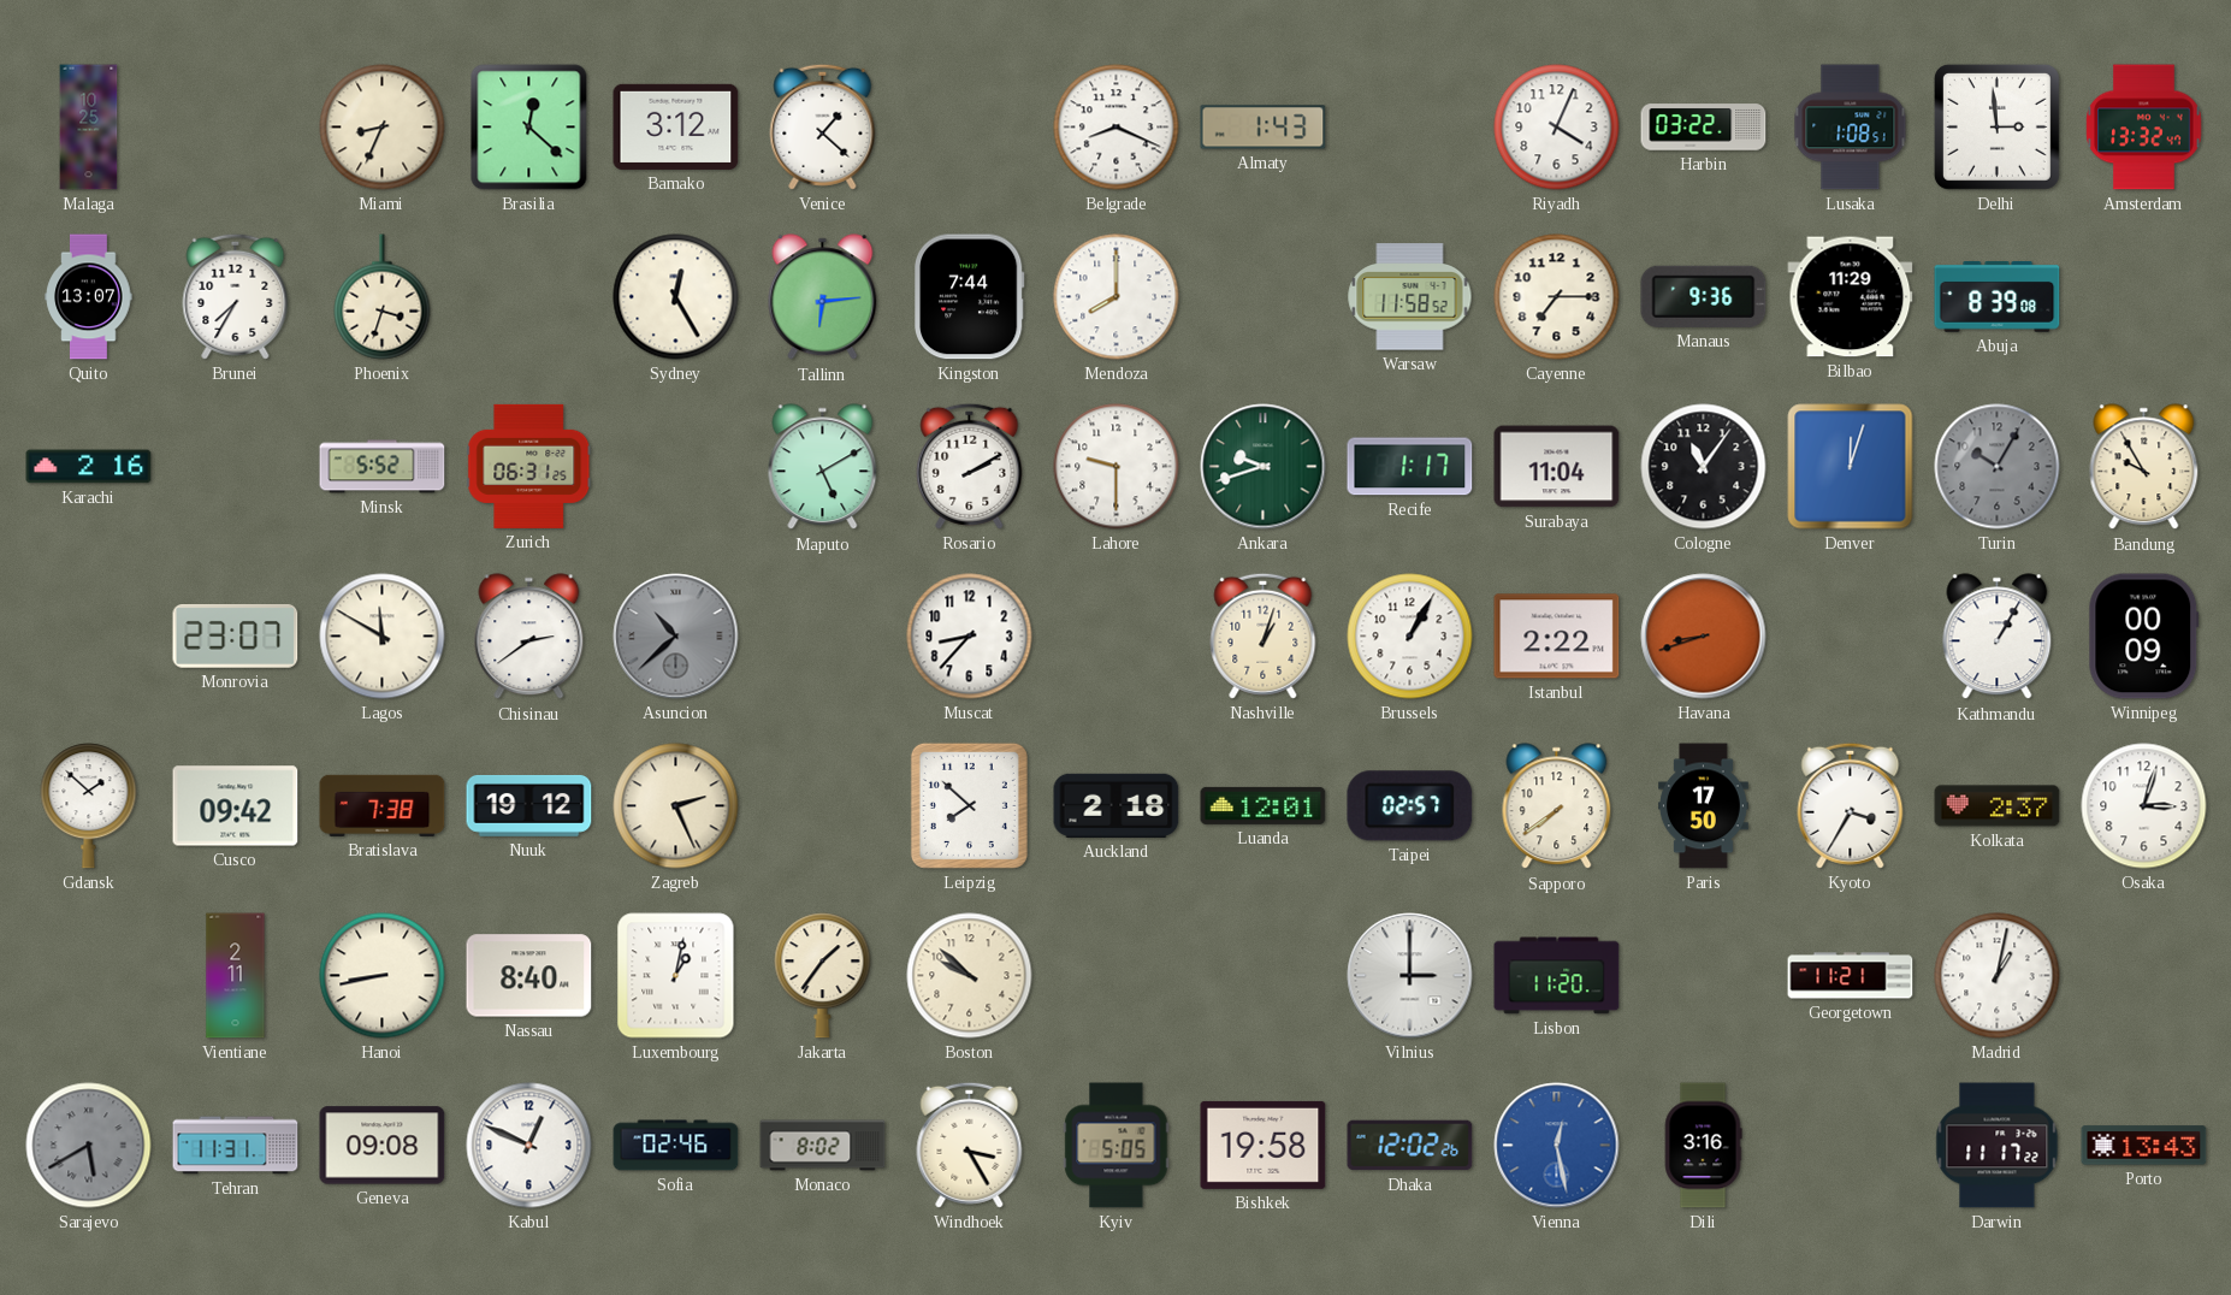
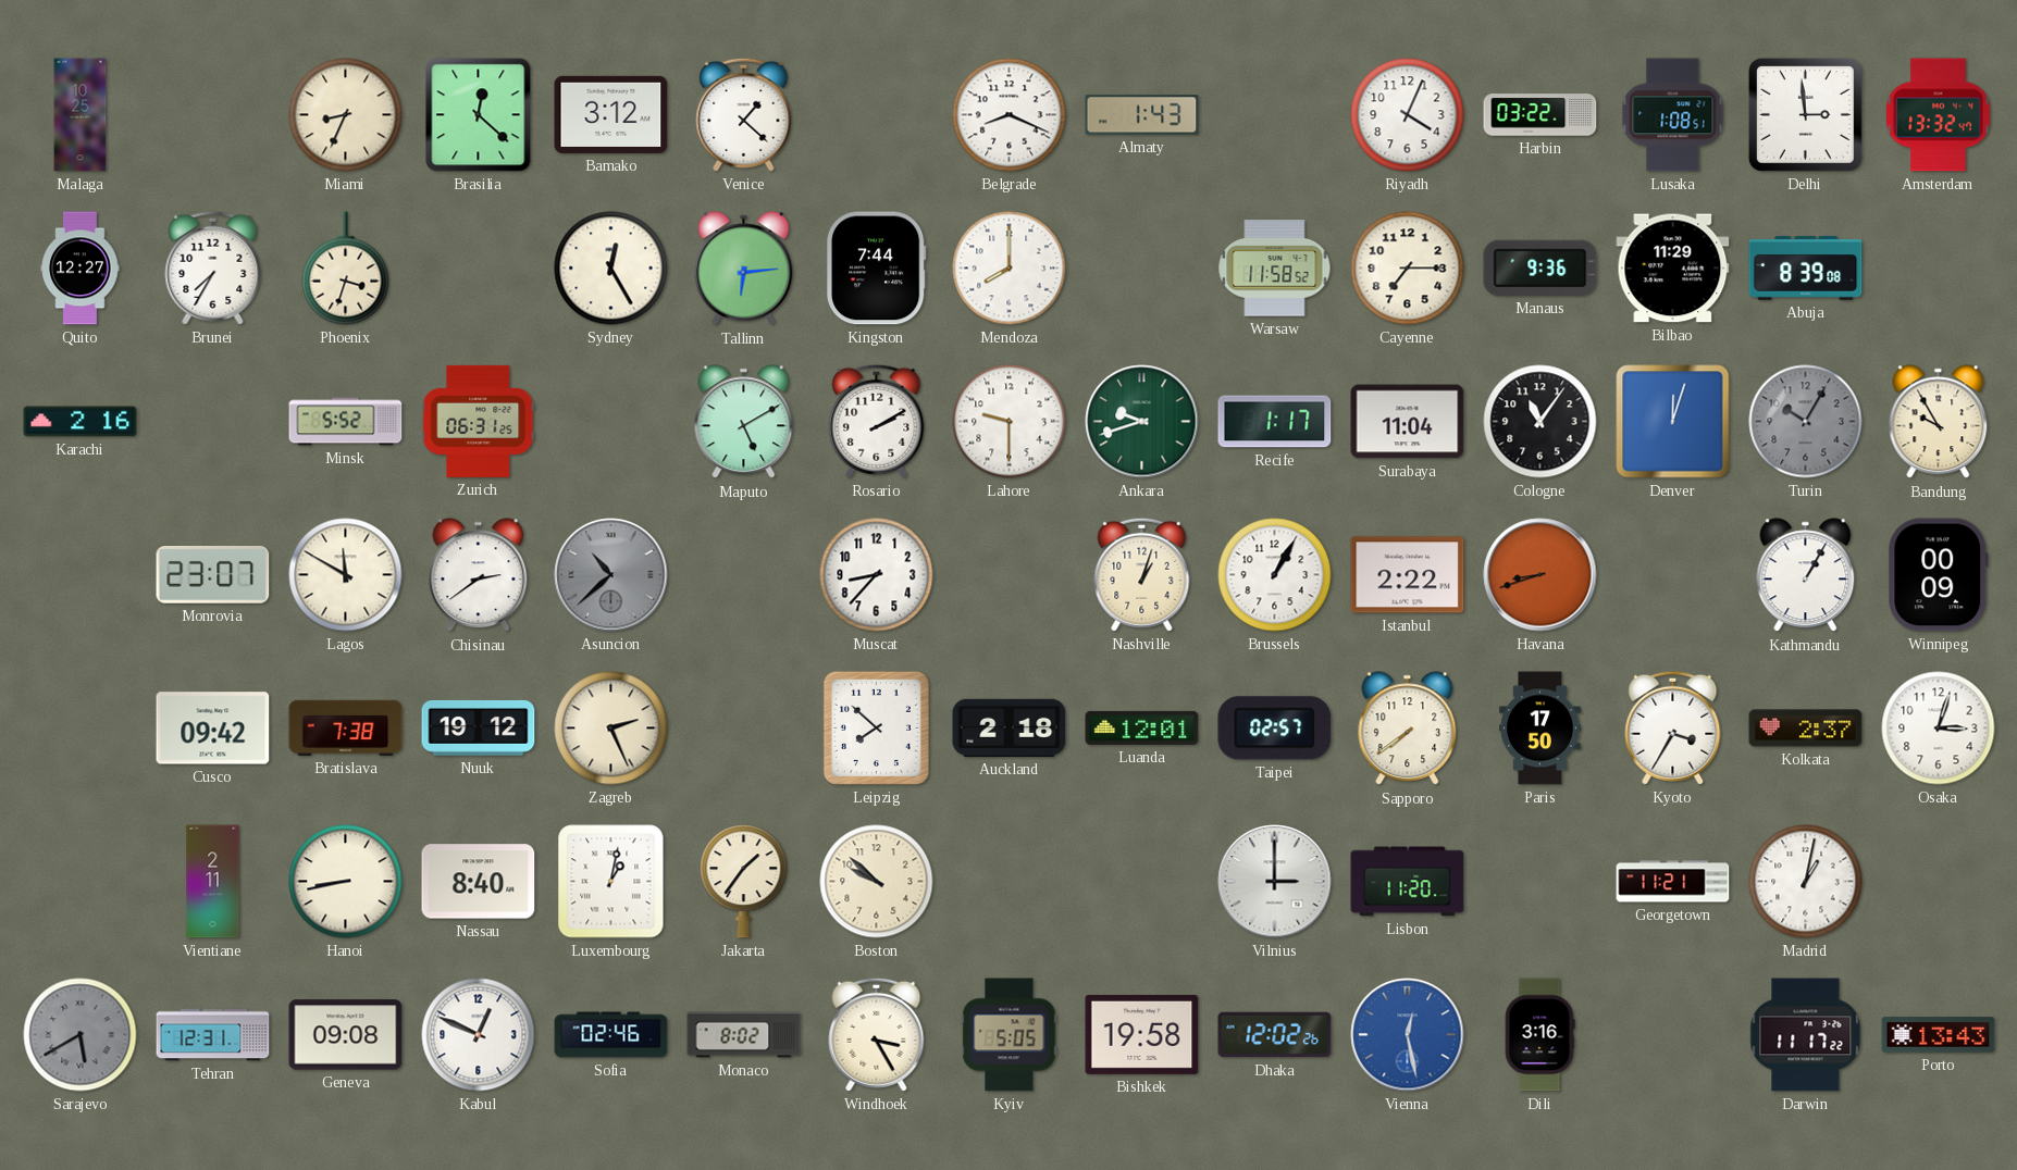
Quito: 13:07 -> 12:27
Gdansk: 1:52 -> none
Tehran: 11:31 -> 12:31
